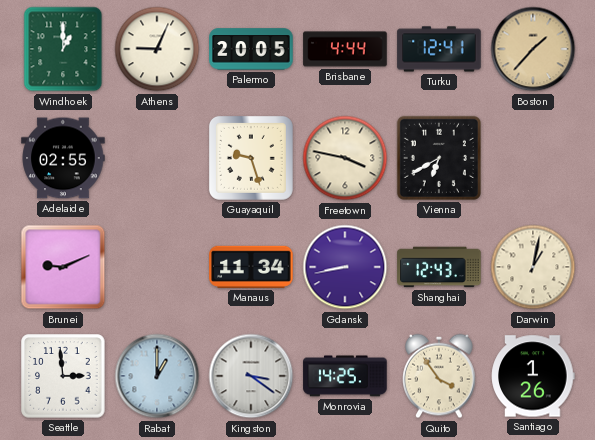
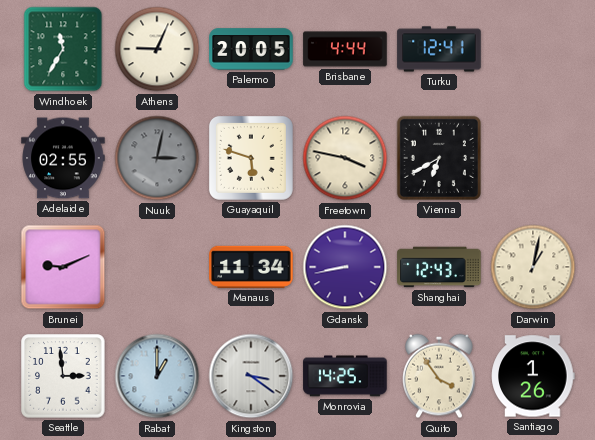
Windhoek: 1:00 -> 11:35
Boston: 1:37 -> none
Nuuk: none -> 3:02
Guayaquil: 9:27 -> 5:48
